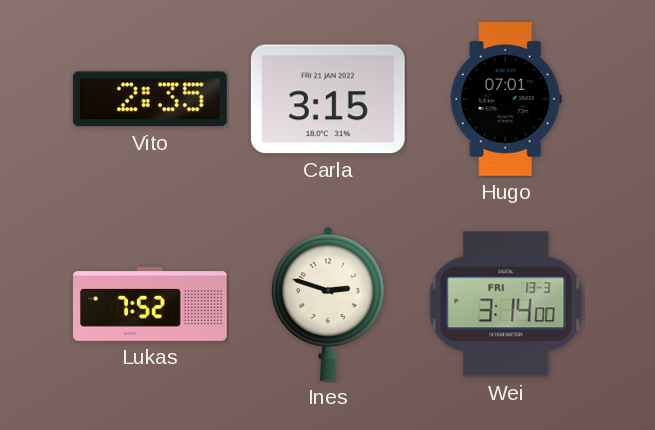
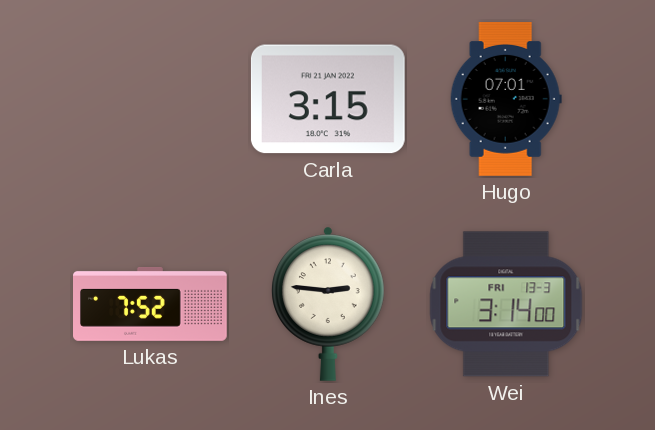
Vito: 2:35 -> none
Ines: 2:48 -> 2:46
